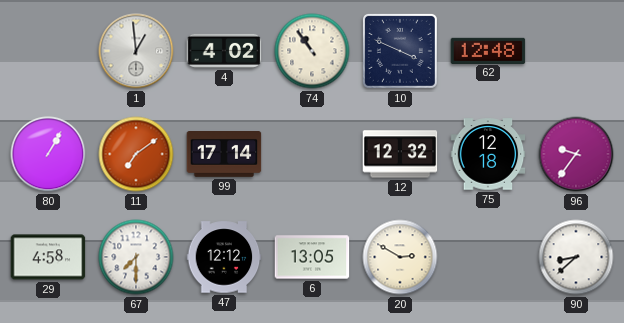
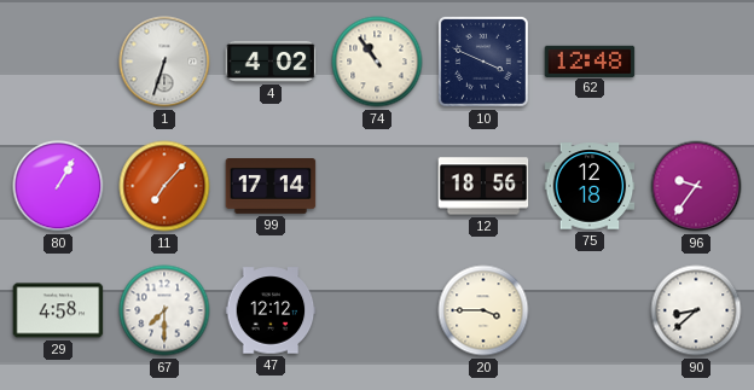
1: 12:59 -> 6:33
11: 7:09 -> 7:07
12: 12:32 -> 18:56
6: 13:05 -> none
20: 2:50 -> 3:45
